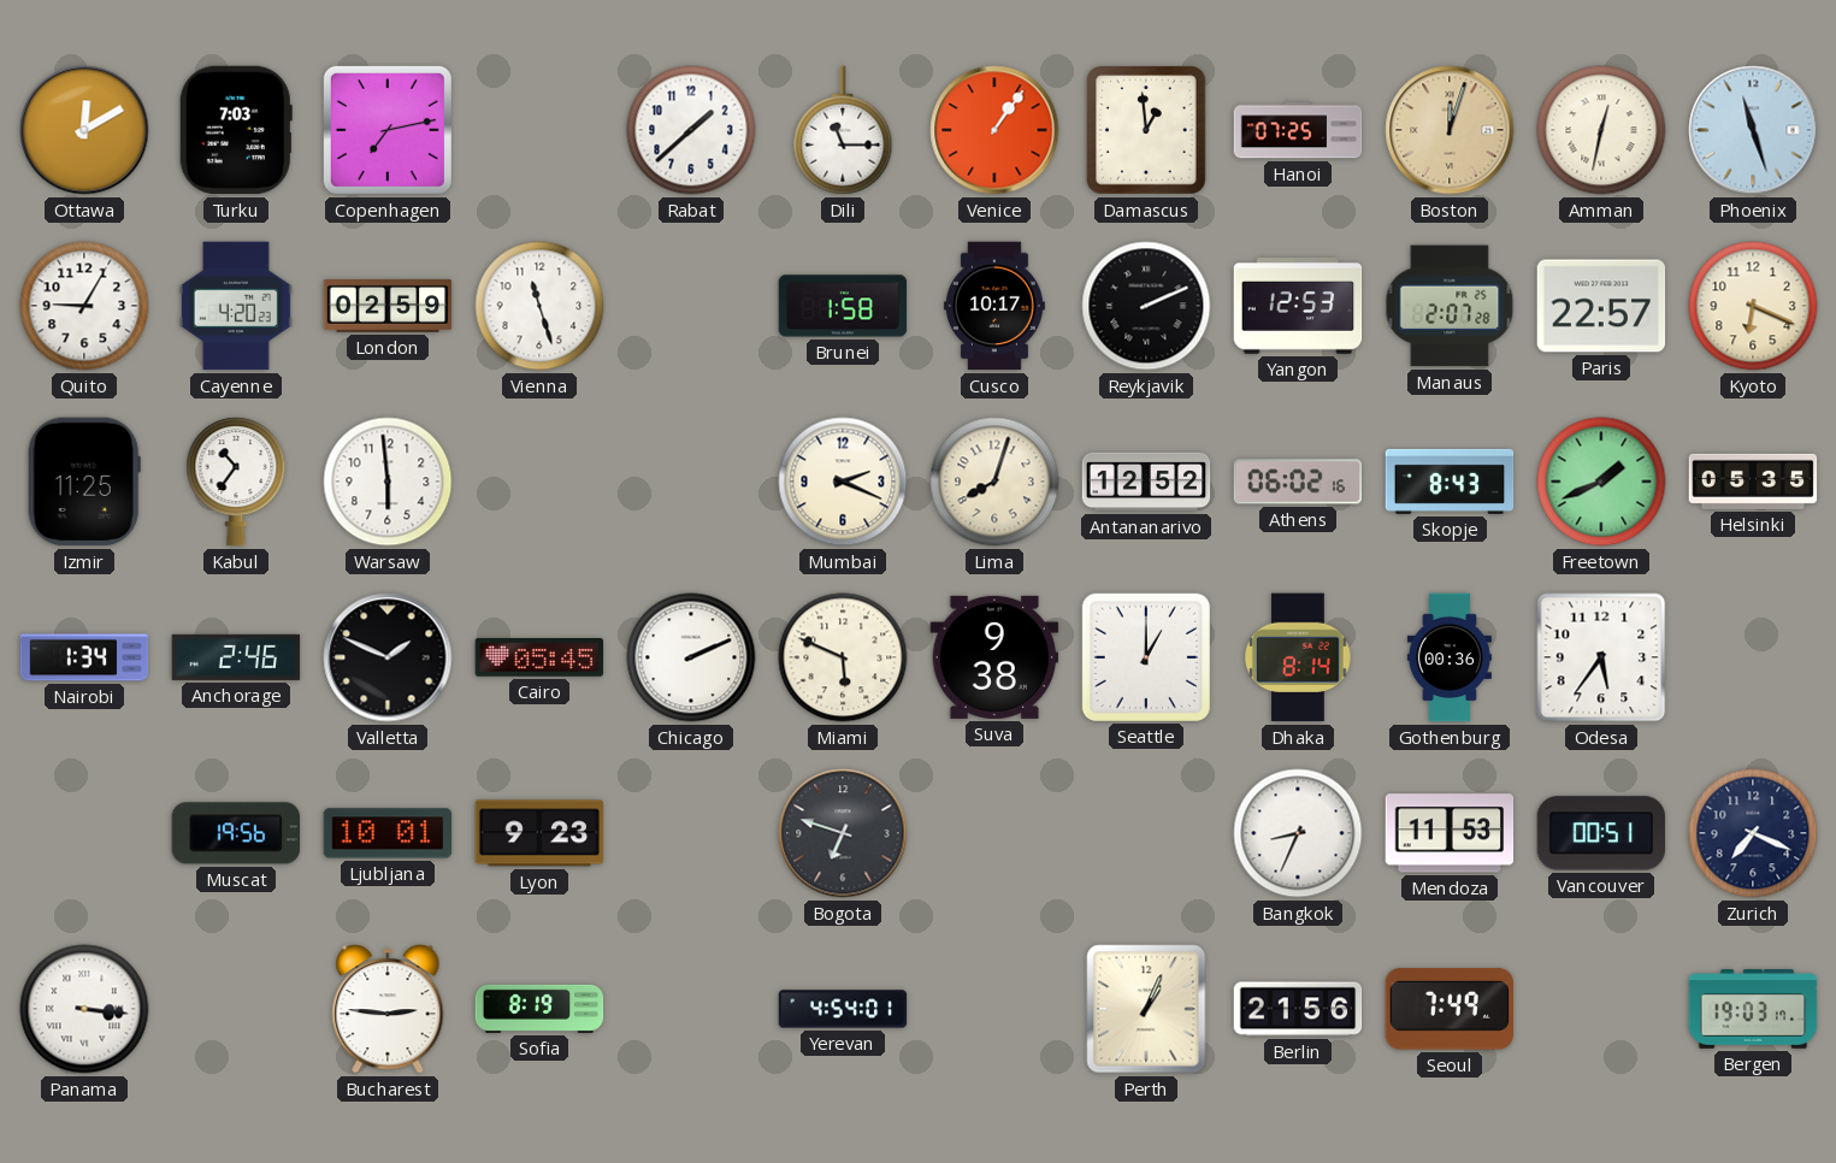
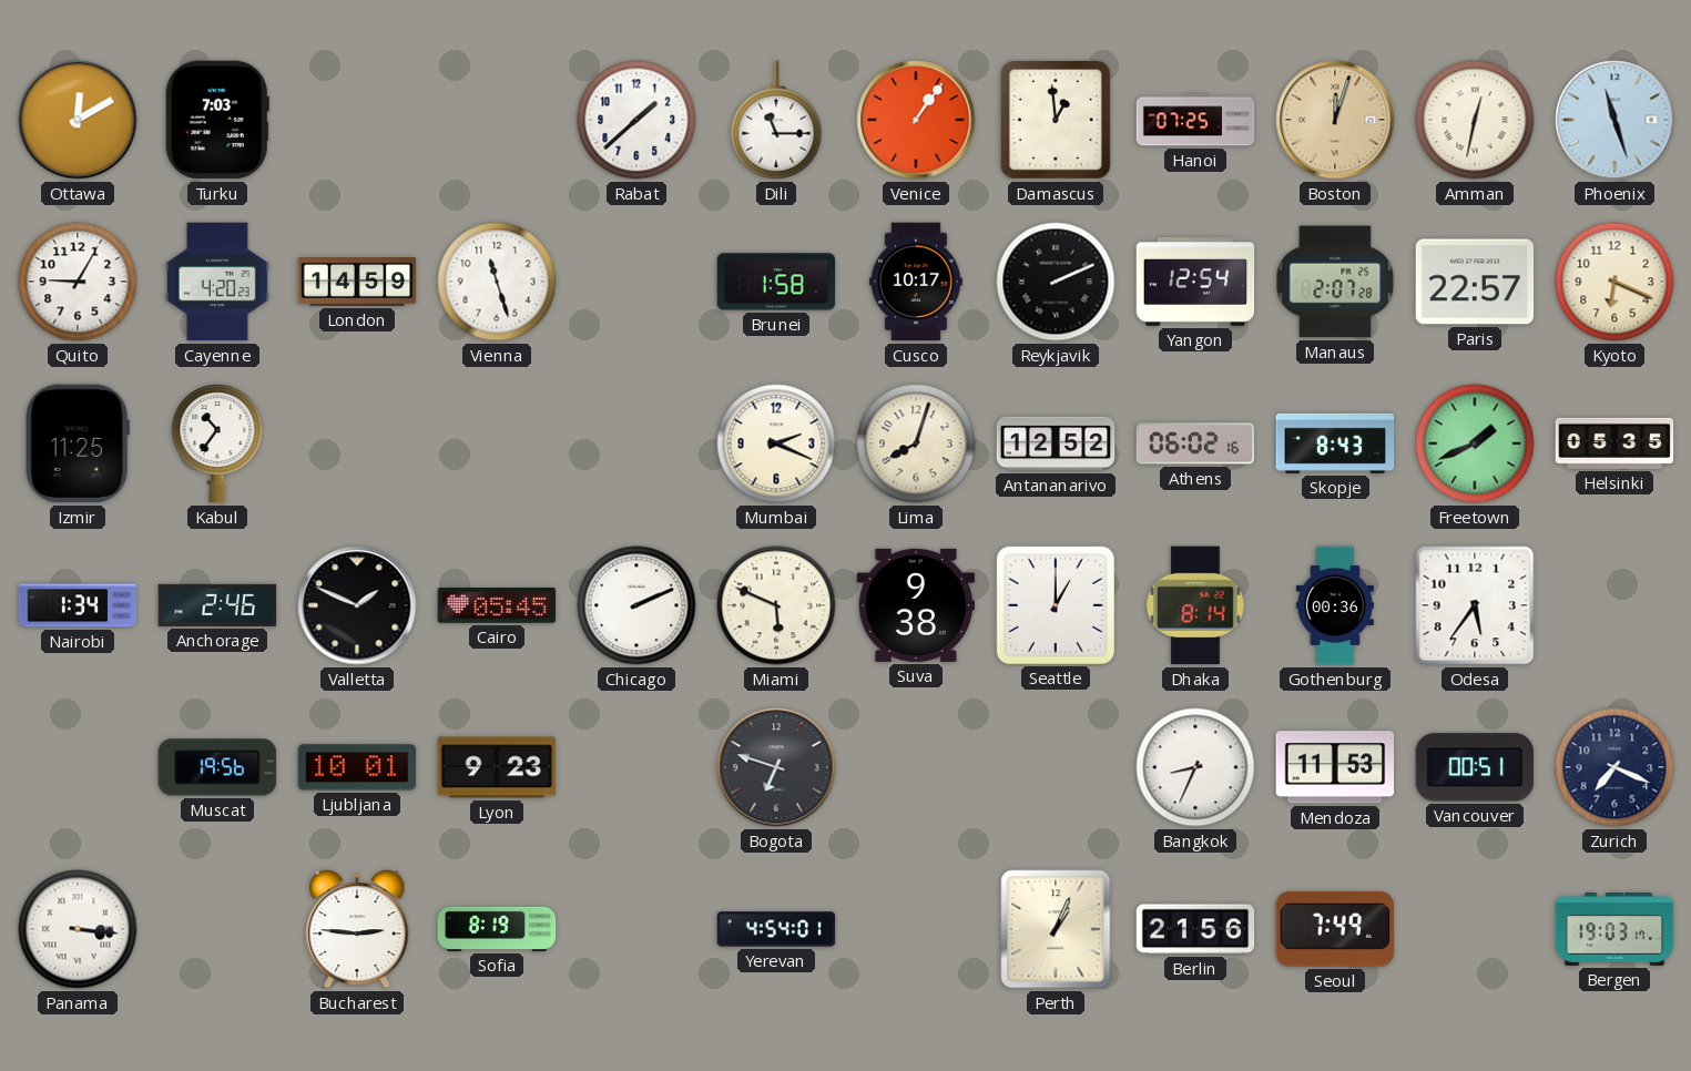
Copenhagen: 7:13 -> none
London: 02:59 -> 14:59
Yangon: 12:53 -> 12:54
Warsaw: 5:59 -> none
